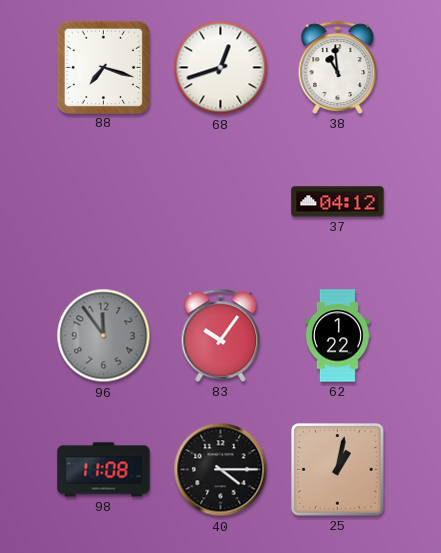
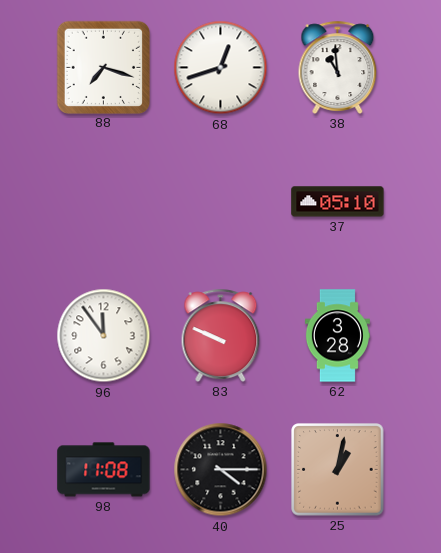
37: 04:12 -> 05:10
96 dial: grey -> white
83: 10:06 -> 9:49
62: 1:22 -> 3:28
